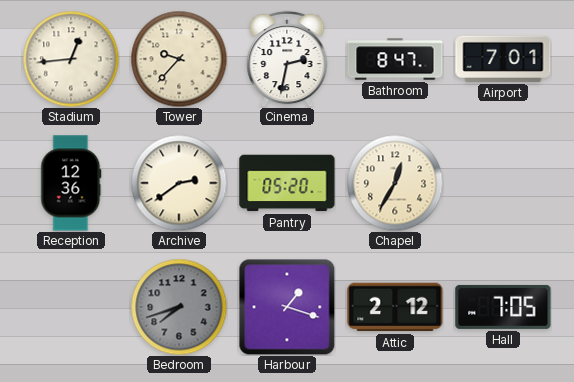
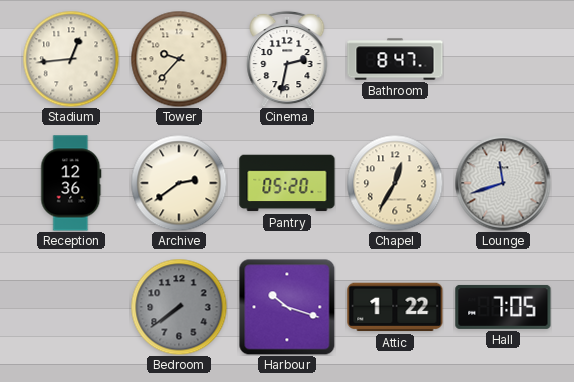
Airport: 7:01 -> none
Lounge: none -> 11:42
Bedroom: 7:42 -> 7:39
Harbour: 1:18 -> 10:18
Attic: 2:12 -> 1:22
